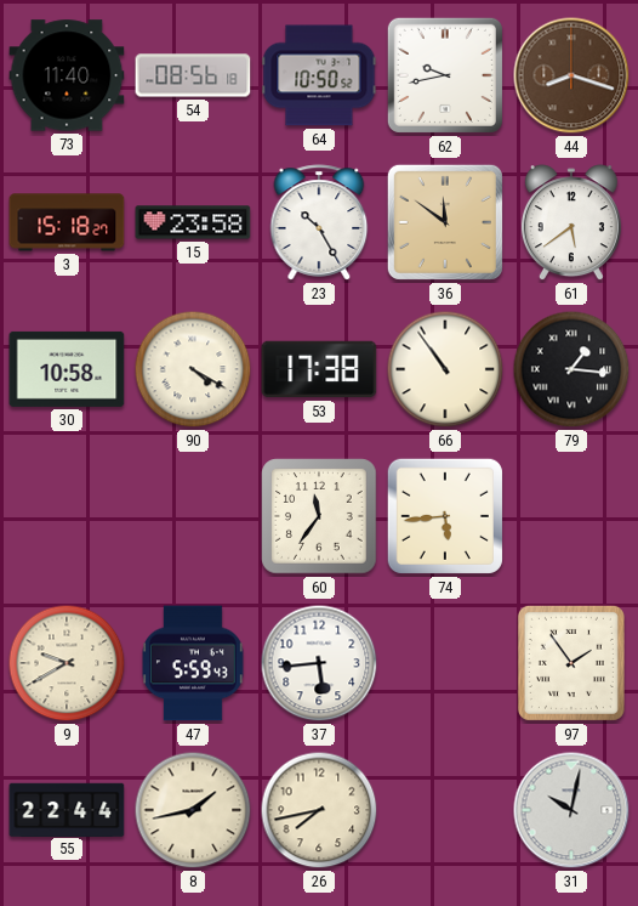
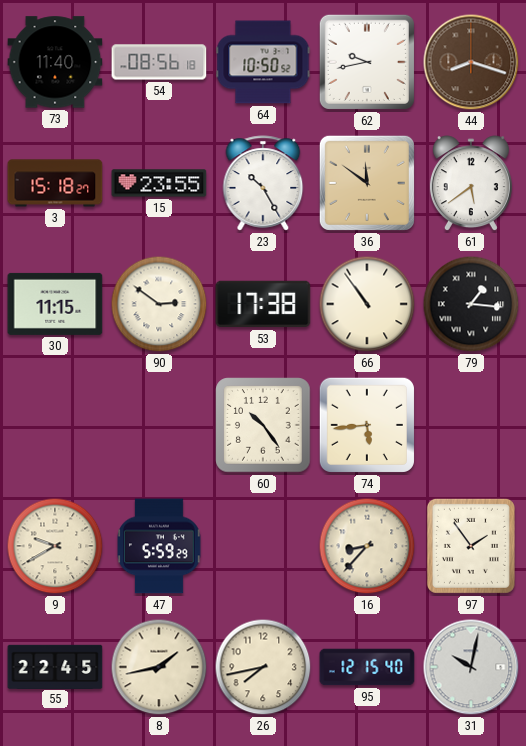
15: 23:58 -> 23:55
30: 10:58 -> 11:15
90: 4:20 -> 2:51
60: 11:36 -> 10:24
47: 5:59:43 -> 5:59:29
37: 5:44 -> none
16: none -> 8:37
55: 22:44 -> 22:45
95: none -> 12:15
